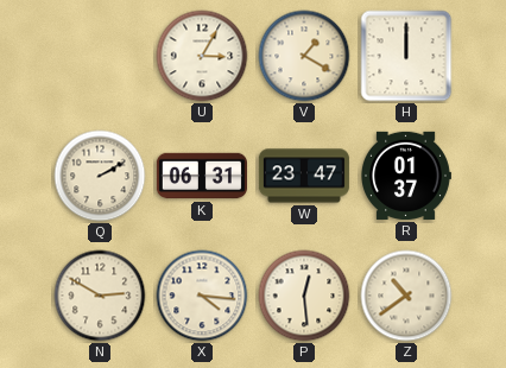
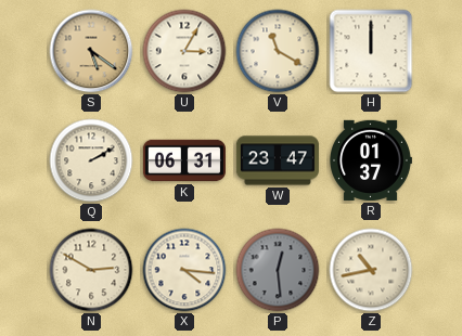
S: none -> 5:21
V: 1:20 -> 11:20
P dial: cream -> grey
Z: 10:39 -> 10:43
